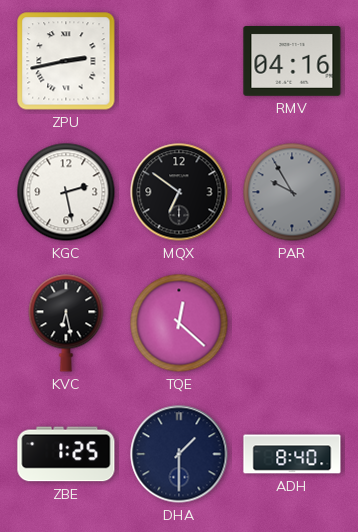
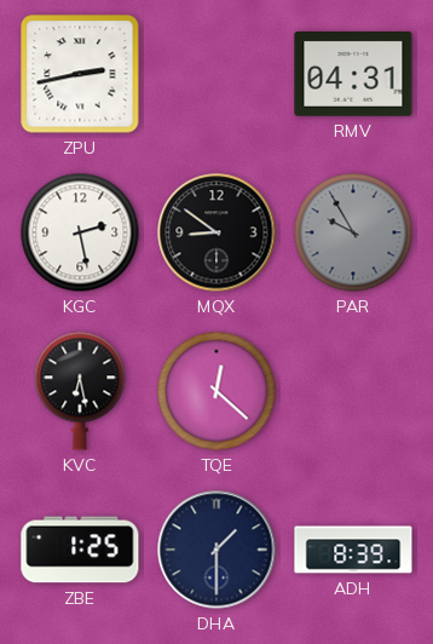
RMV: 04:16 -> 04:31
MQX: 6:51 -> 8:51
ADH: 8:40 -> 8:39
